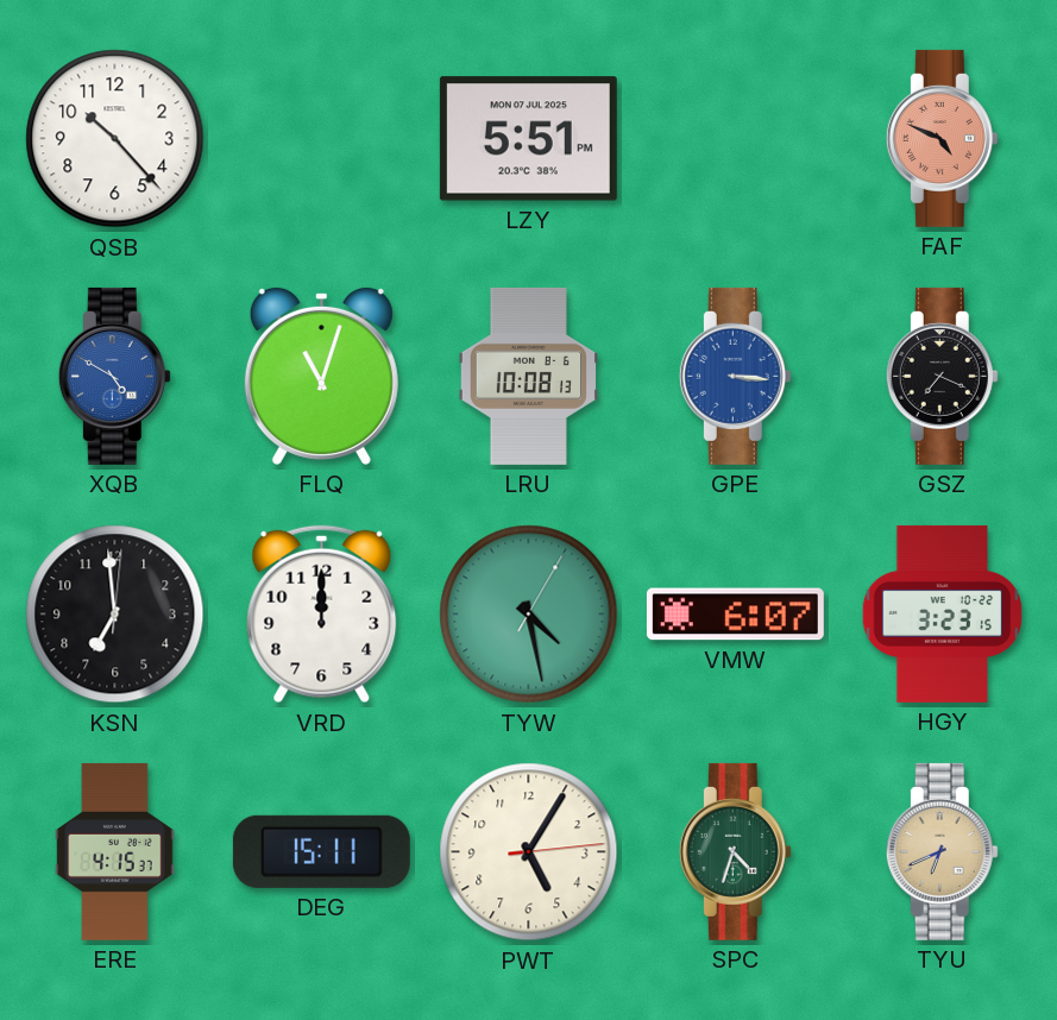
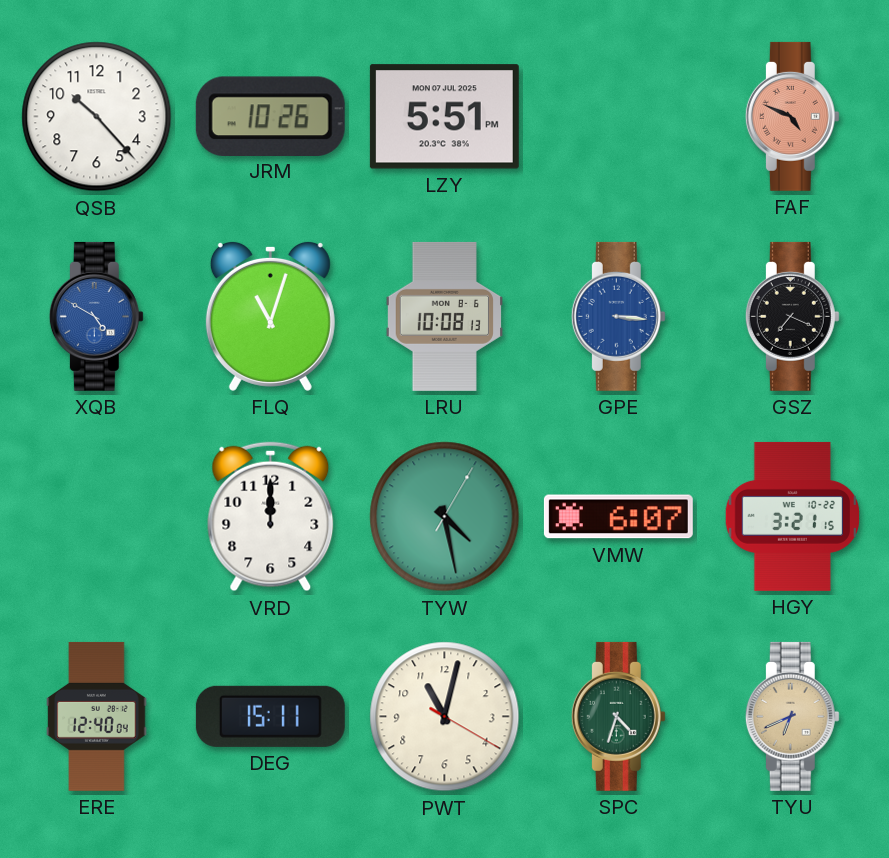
JRM: none -> 10:26
KSN: 6:59 -> none
HGY: 3:23 -> 3:21
ERE: 4:15 -> 12:40
PWT: 5:05 -> 11:02
